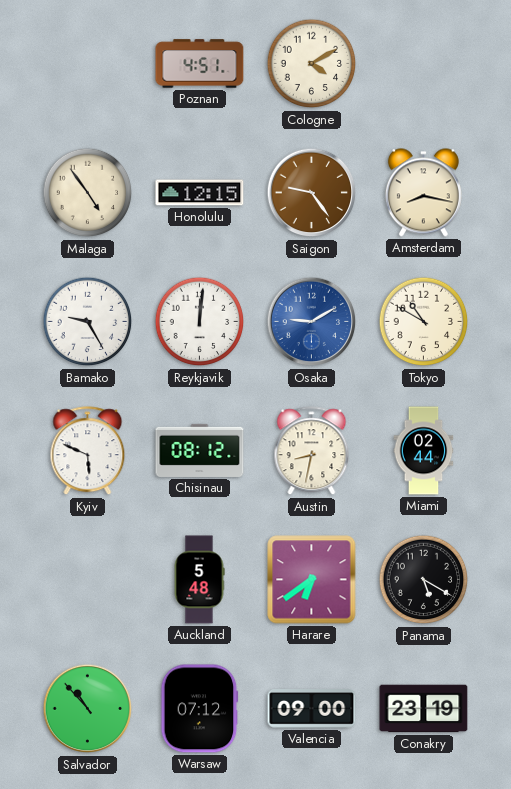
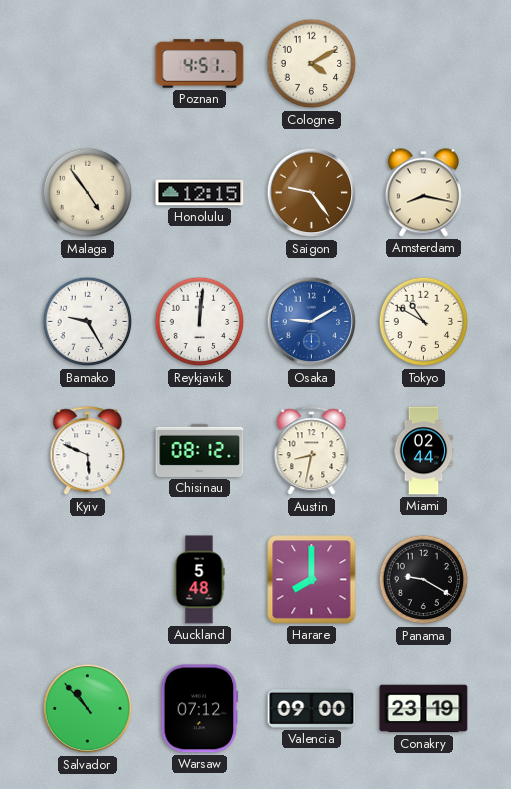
Harare: 6:39 -> 8:00
Panama: 5:20 -> 9:20
